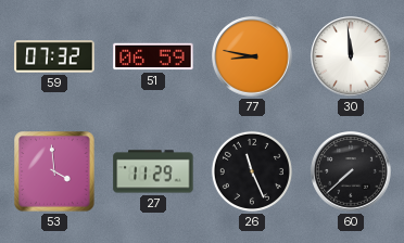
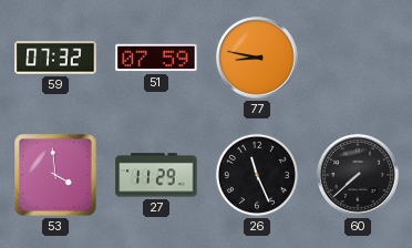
51: 06:59 -> 07:59
30: 11:59 -> none
